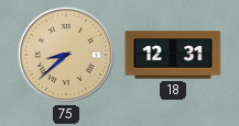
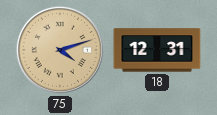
75: 8:38 -> 4:12
